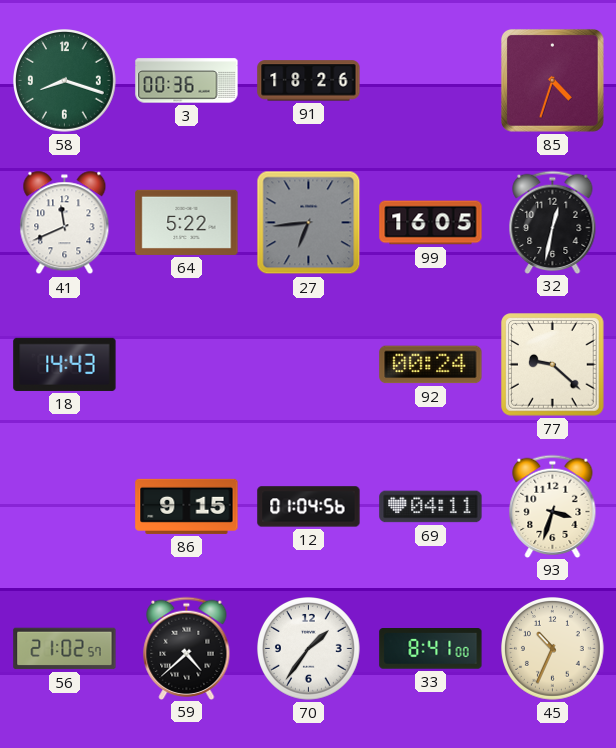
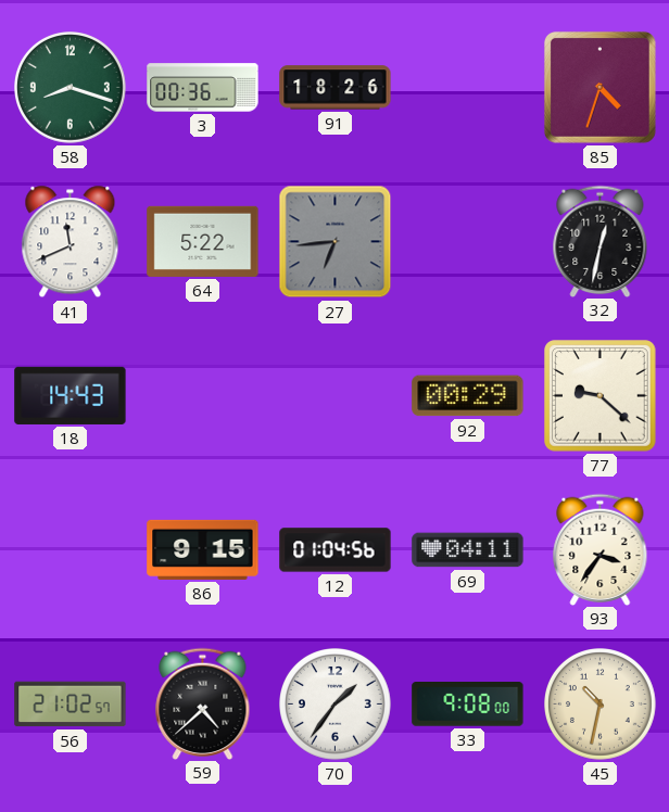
99: 16:05 -> none
92: 00:24 -> 00:29
93: 3:33 -> 3:36
33: 8:41 -> 9:08
45: 10:34 -> 10:32
